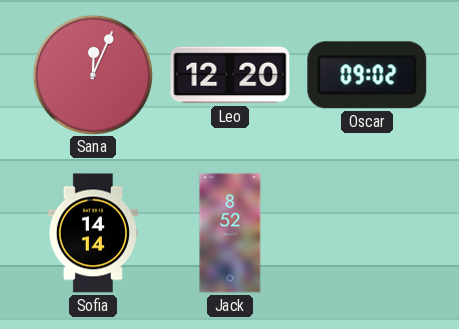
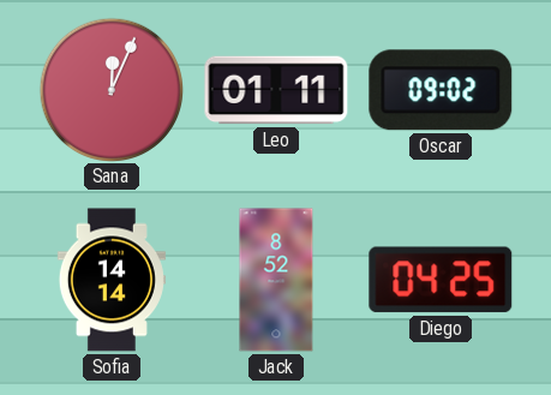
Leo: 12:20 -> 01:11
Diego: none -> 04:25
